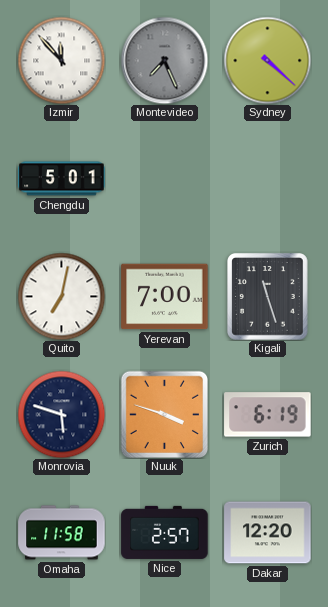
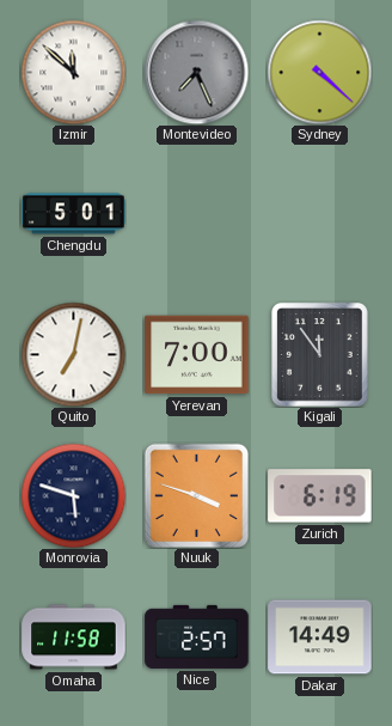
Izmir: 11:53 -> 11:52
Kigali: 11:27 -> 11:54
Dakar: 12:20 -> 14:49
